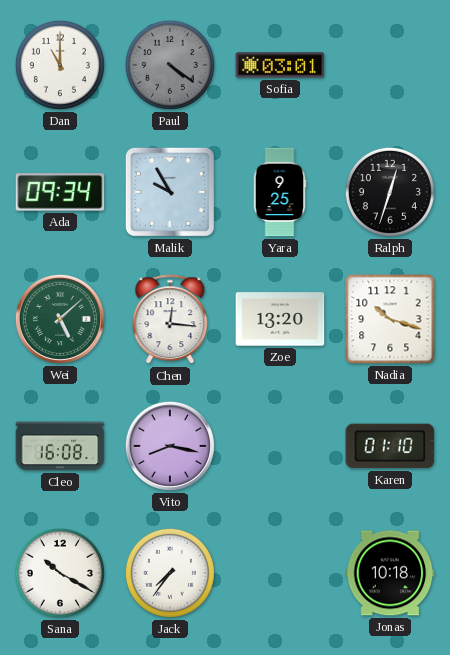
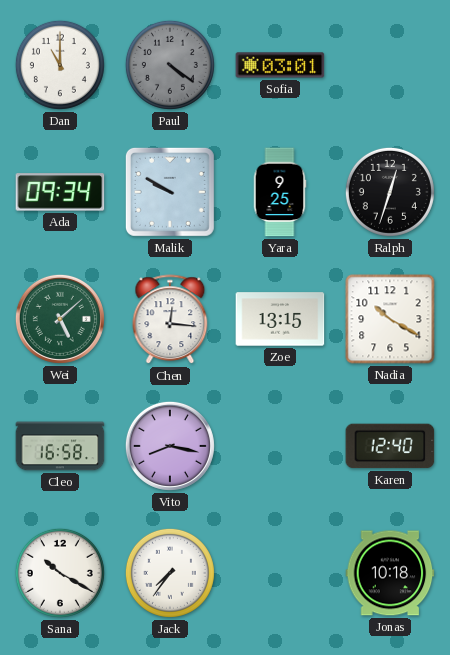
Malik: 9:55 -> 9:50
Zoe: 13:20 -> 13:15
Nadia: 10:18 -> 10:20
Cleo: 16:08 -> 16:58
Karen: 01:10 -> 12:40
